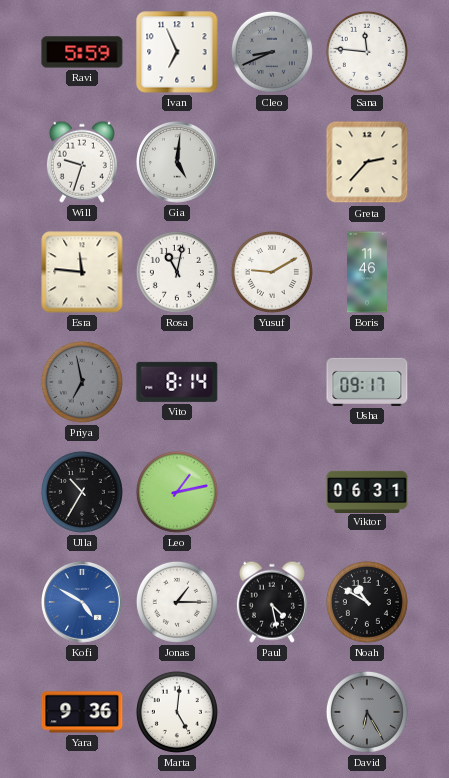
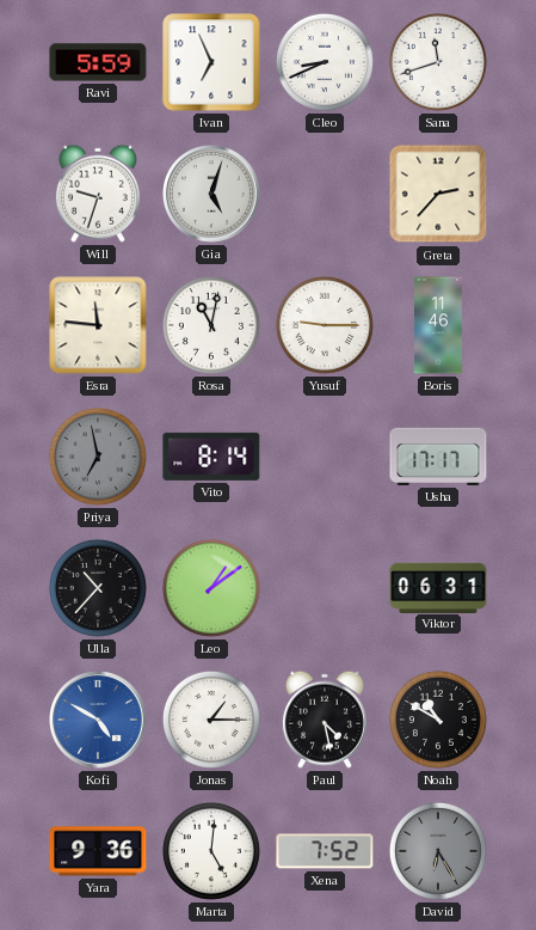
Cleo dial: grey -> white
Sana: 11:46 -> 11:42
Gia: 5:01 -> 5:03
Yusuf: 9:10 -> 9:15
Usha: 09:17 -> 17:17
Ulla: 10:35 -> 10:37
Leo: 1:13 -> 1:09
Xena: none -> 7:52
